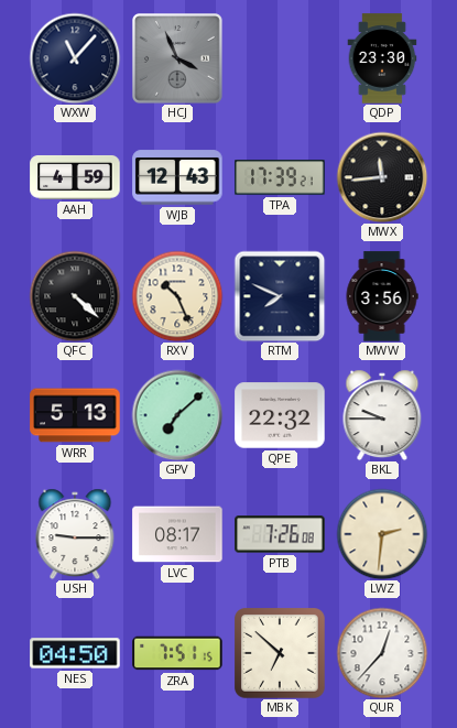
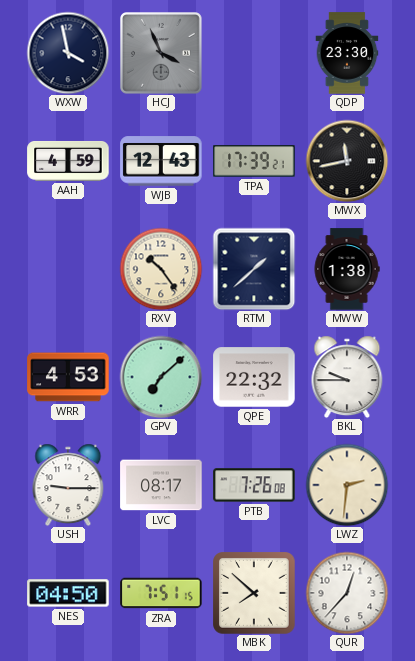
WXW: 11:07 -> 3:58
MWX: 11:44 -> 11:43
QFC: 4:22 -> none
RXV: 10:26 -> 10:24
RTM: 7:49 -> 1:38
MWW: 3:56 -> 1:38
WRR: 5:13 -> 4:53
MBK: 6:52 -> 7:52
